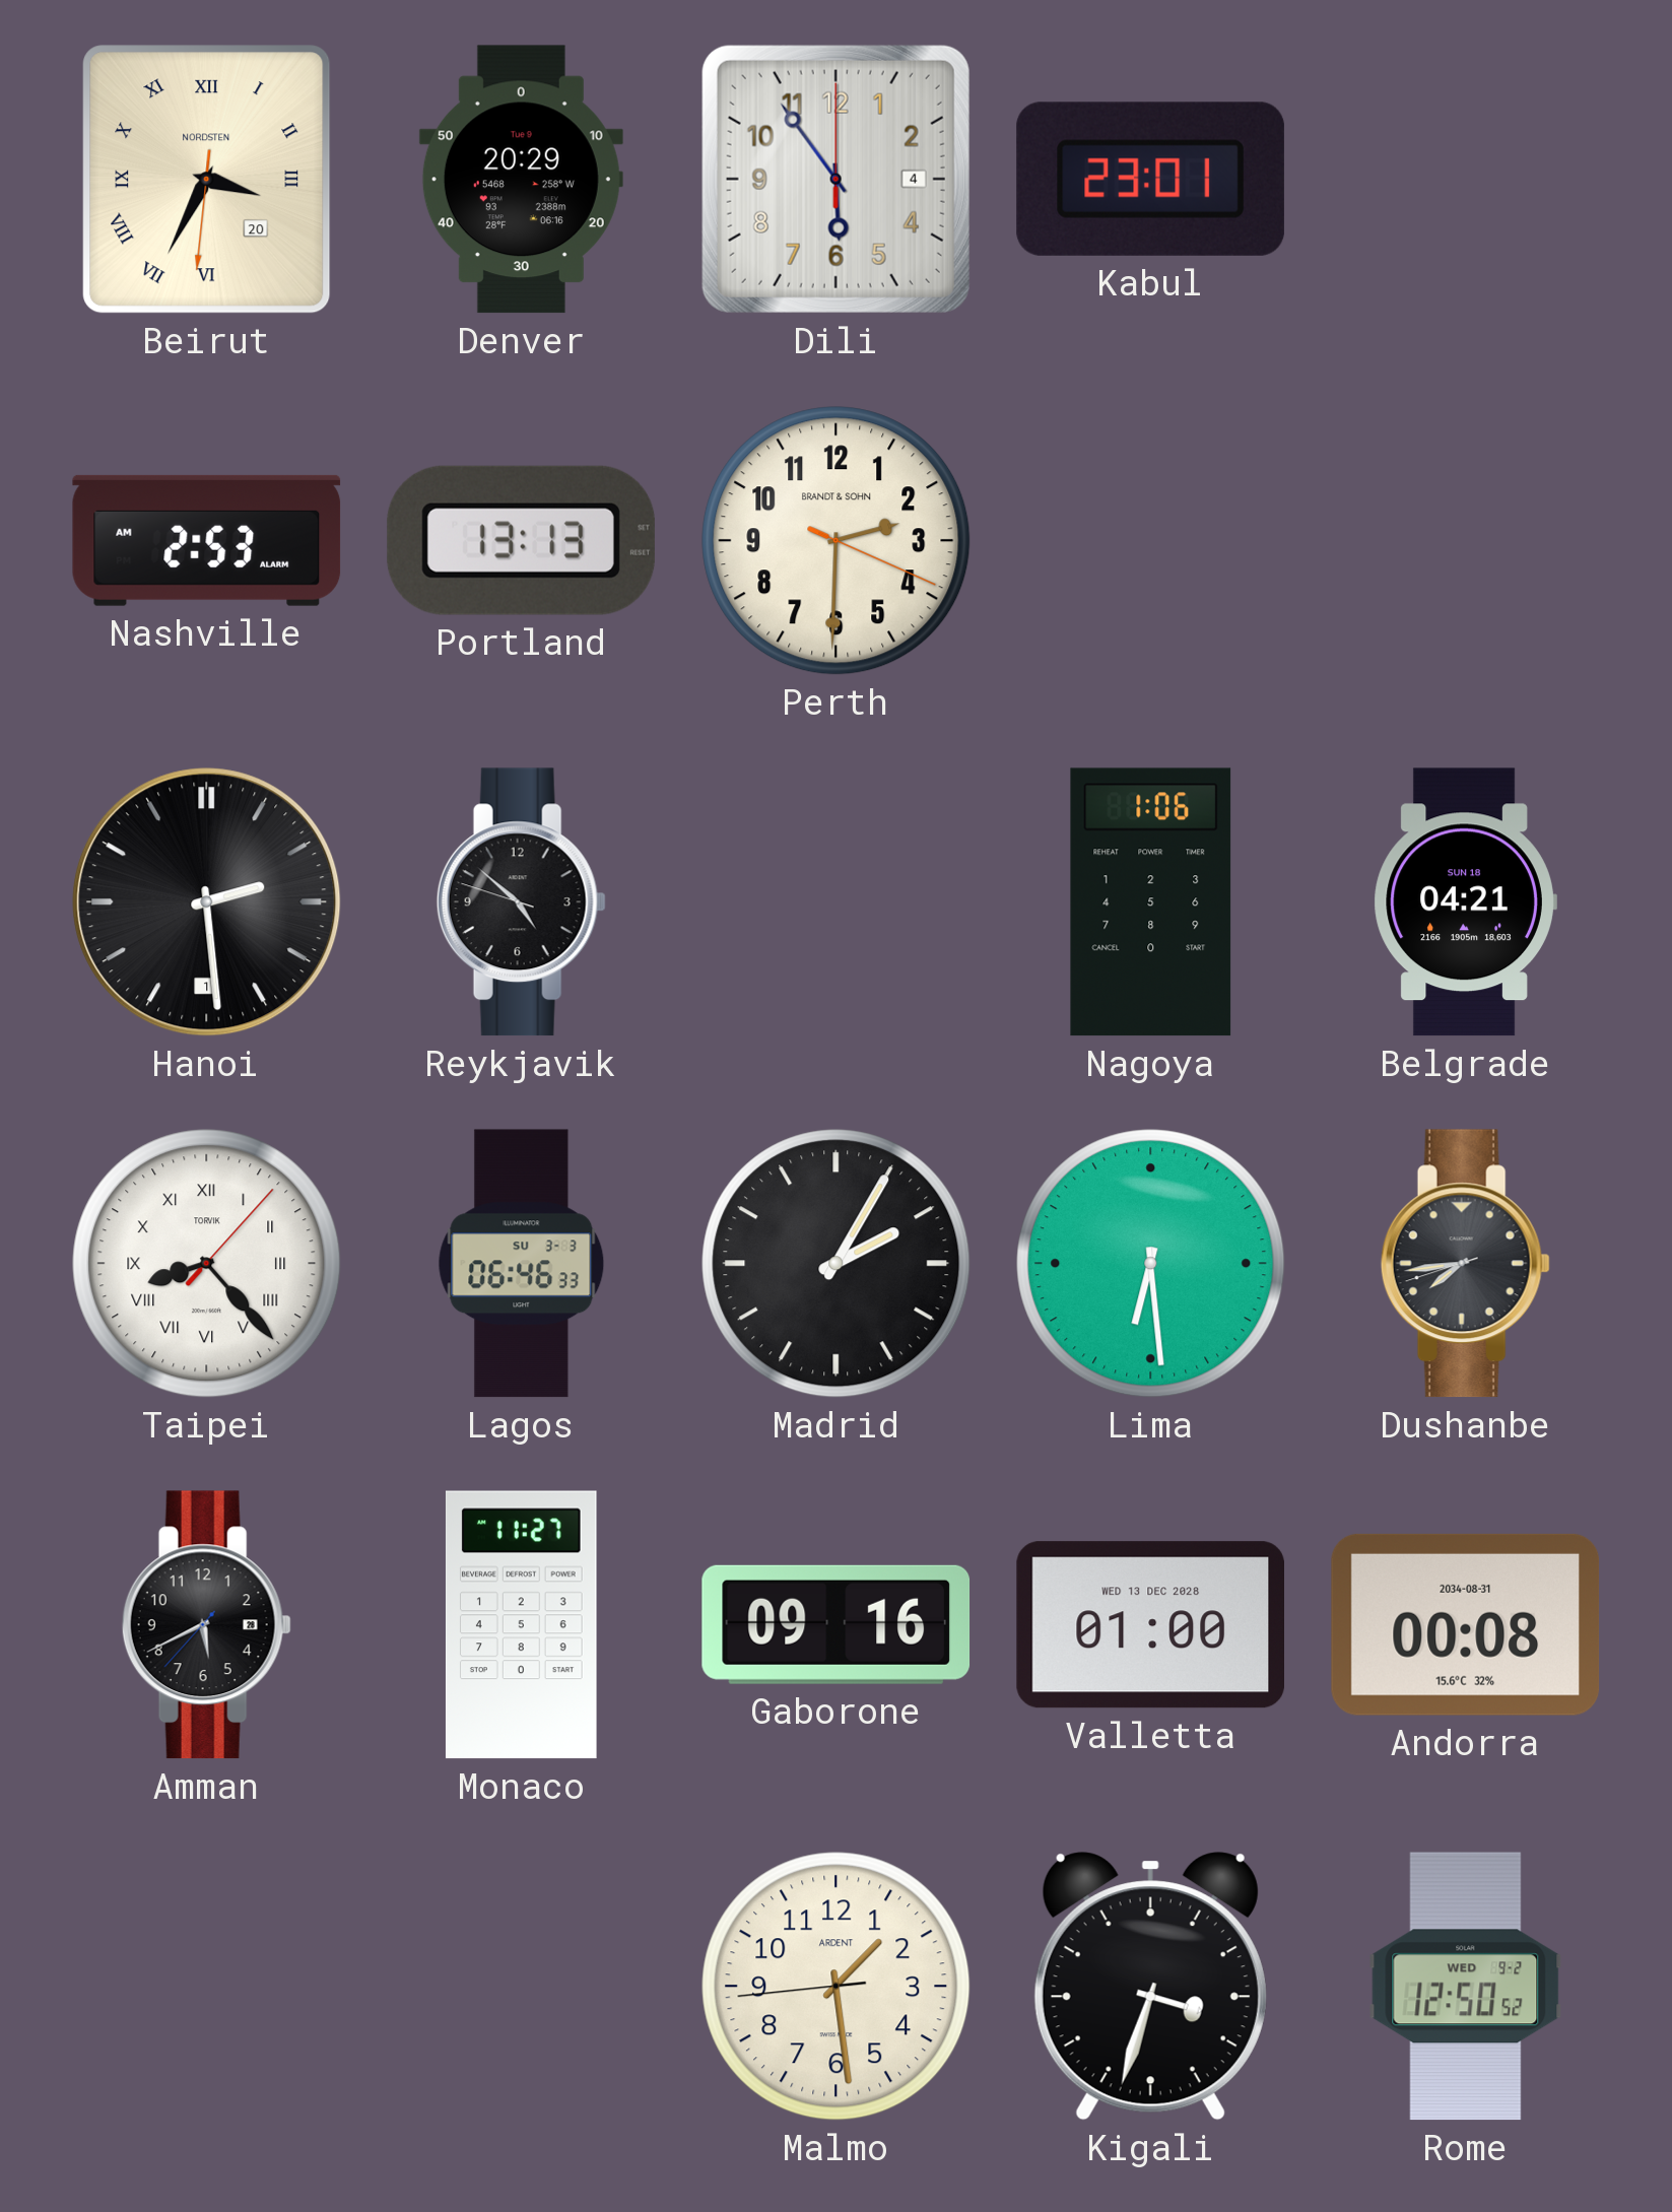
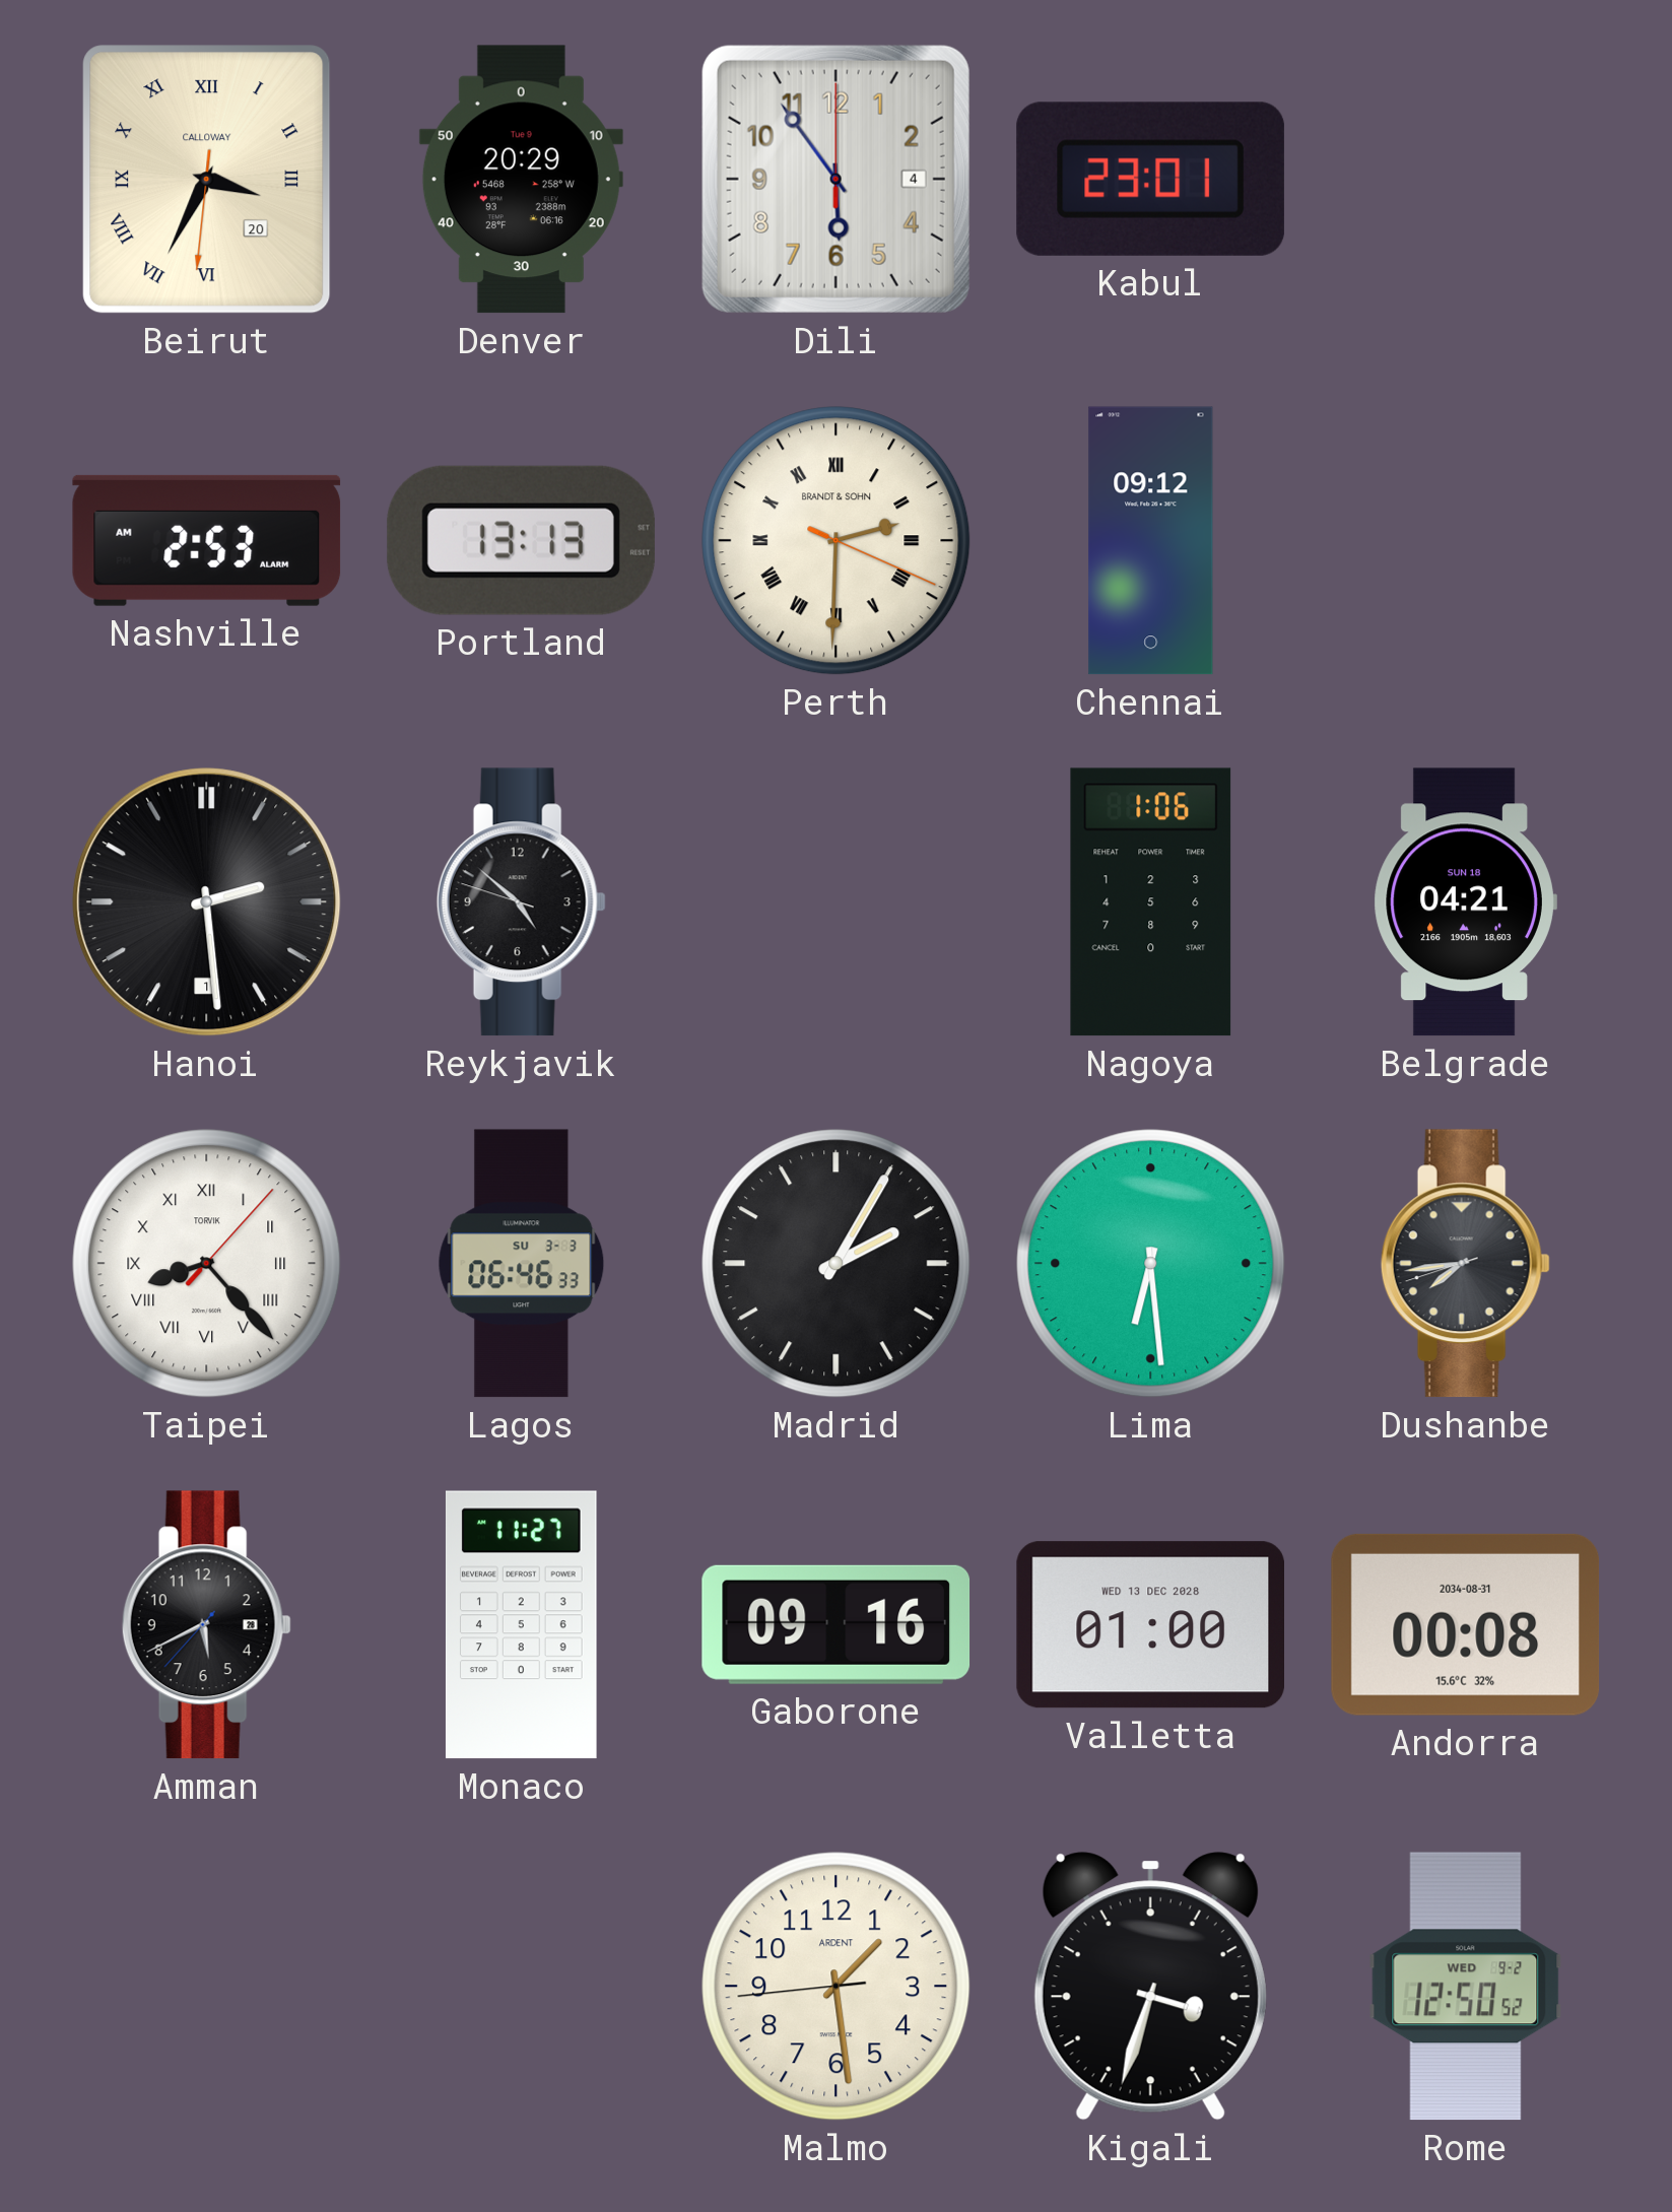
Beirut brand: NORDSTEN -> CALLOWAY
Perth numerals: Arabic -> Roman
Chennai: none -> 09:12
